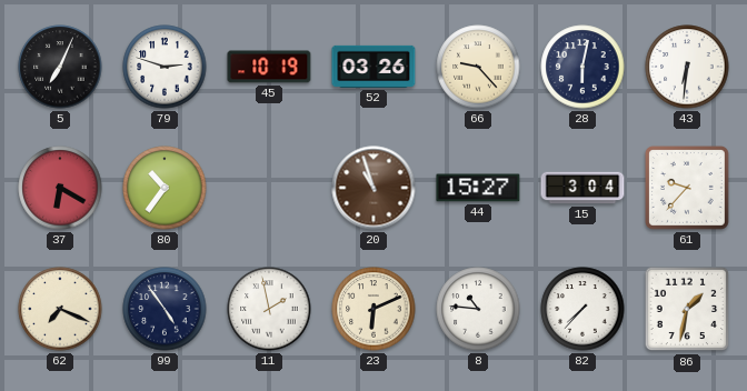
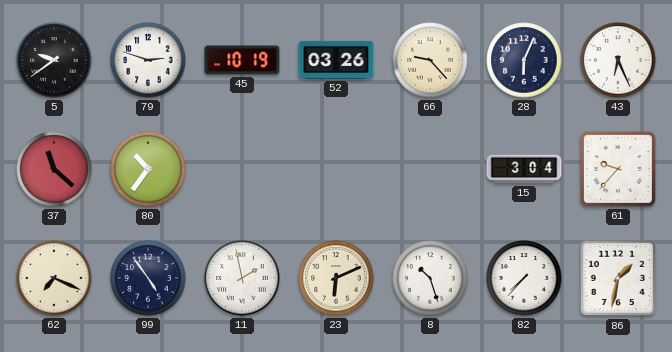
5: 7:04 -> 9:39
28: 6:02 -> 6:04
43: 6:31 -> 6:26
37: 6:20 -> 11:22
20: 10:57 -> none
44: 15:27 -> none
8: 10:46 -> 10:27
